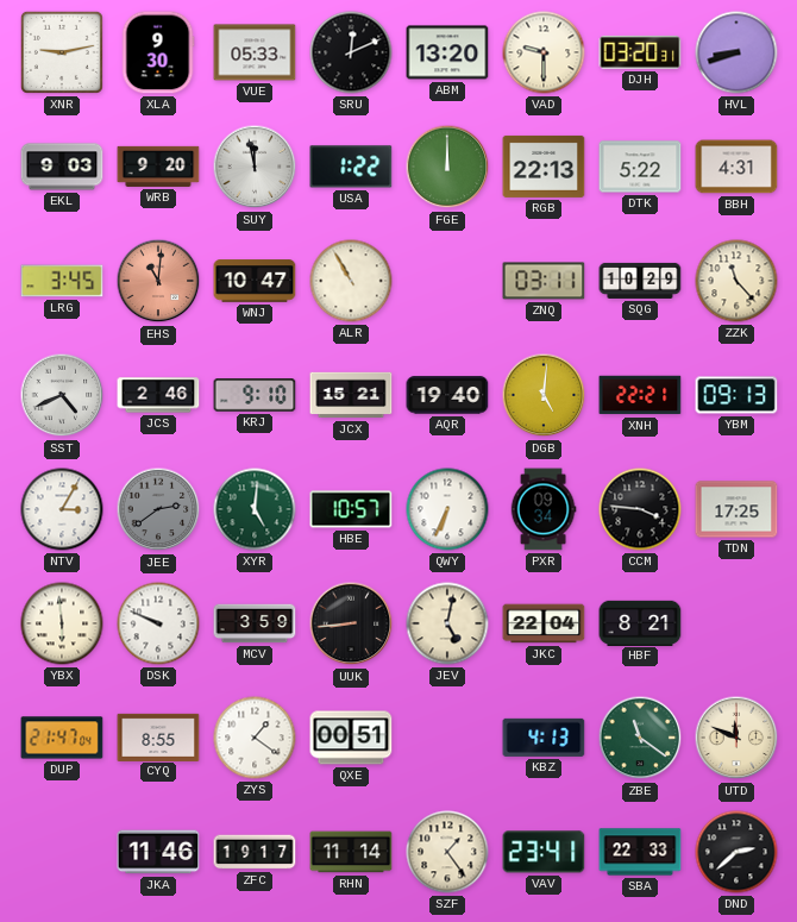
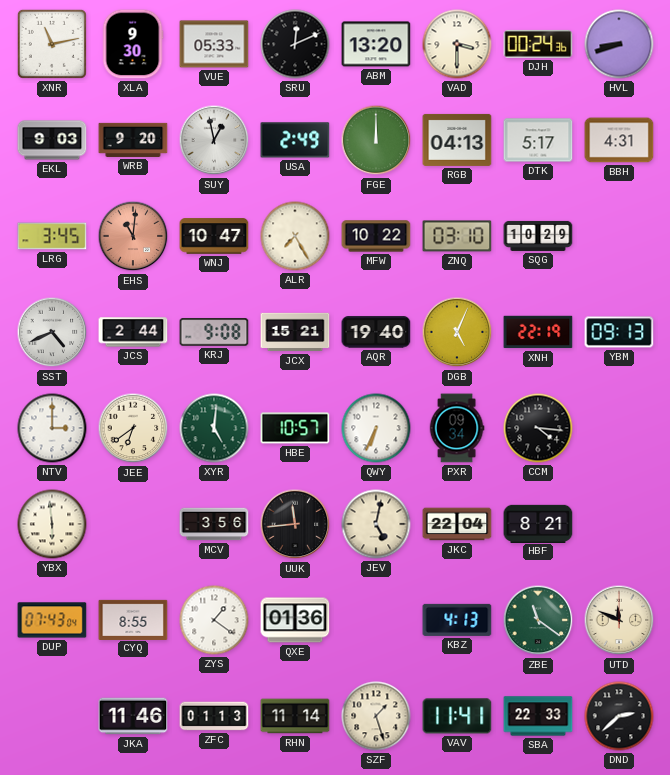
XNR: 9:13 -> 11:13
VAD: 9:30 -> 3:30
DJH: 03:20 -> 00:24
SUY: 11:58 -> 12:58
USA: 1:22 -> 2:49
RGB: 22:13 -> 04:13
DTK: 5:22 -> 5:17
ALR: 10:55 -> 7:25
MFW: none -> 10:22
ZNQ: 03:11 -> 03:10
ZZK: 11:23 -> none
JCS: 2:46 -> 2:44
KRJ: 9:10 -> 9:08
DGB: 5:01 -> 5:04
XNH: 22:21 -> 22:19
NTV: 3:05 -> 3:00
JEE: 2:39 -> 6:39
JEE dial: grey -> cream
CCM: 3:46 -> 4:16
TDN: 17:25 -> none
DSK: 9:49 -> none
MCV: 3:59 -> 3:56
UUK: 8:44 -> 11:44
DUP: 21:47 -> 07:43
QXE: 00:51 -> 01:36
ZFC: 19:17 -> 01:13
SZF: 1:24 -> 1:27
VAV: 23:41 -> 11:41
